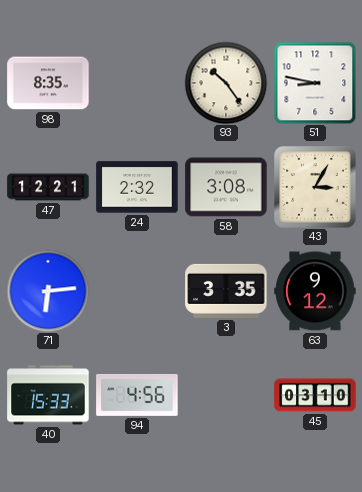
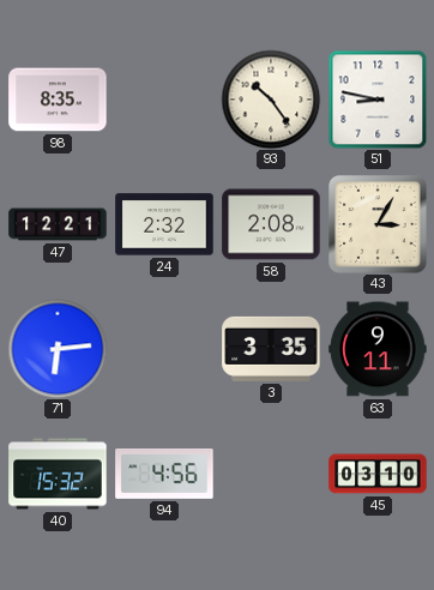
58: 3:08 -> 2:08
63: 9:12 -> 9:11
40: 15:33 -> 15:32
